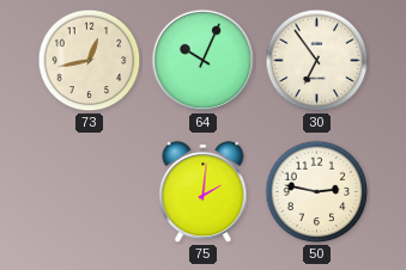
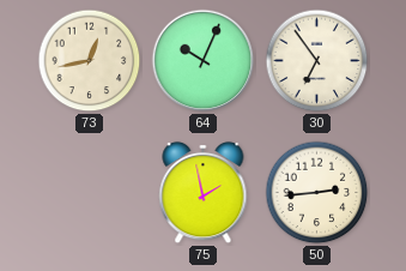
75: 2:01 -> 1:58
50: 2:47 -> 2:44
